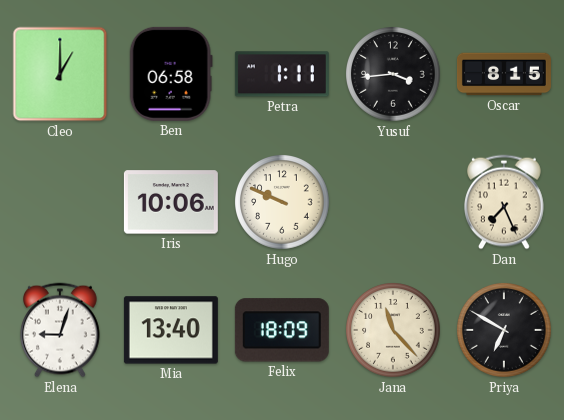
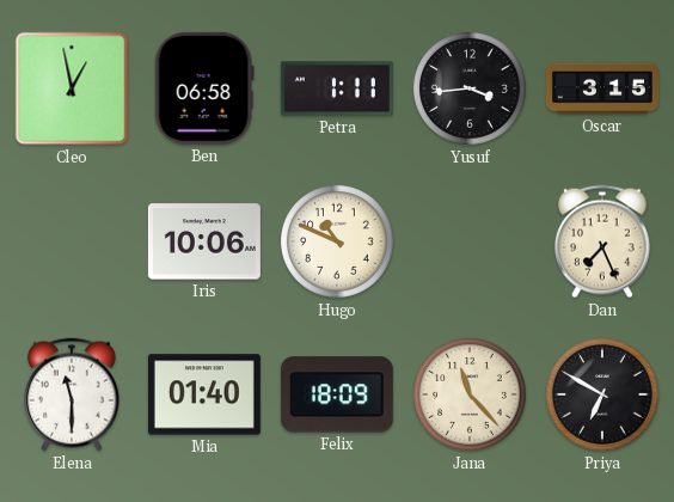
Cleo: 1:00 -> 12:58
Oscar: 8:15 -> 3:15
Hugo: 9:49 -> 10:49
Elena: 9:03 -> 11:30
Mia: 13:40 -> 01:40
